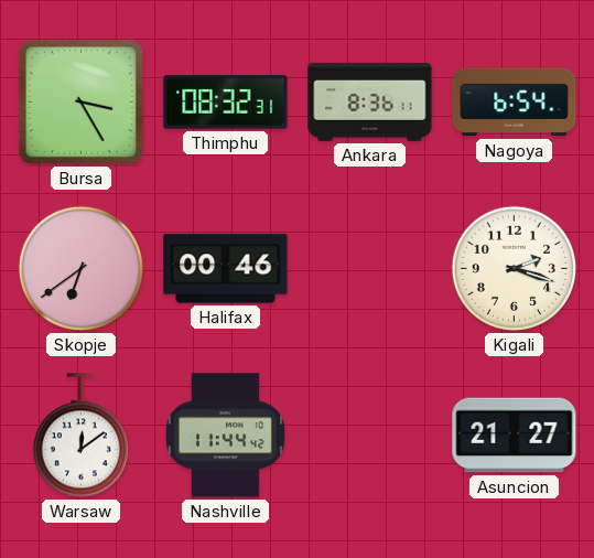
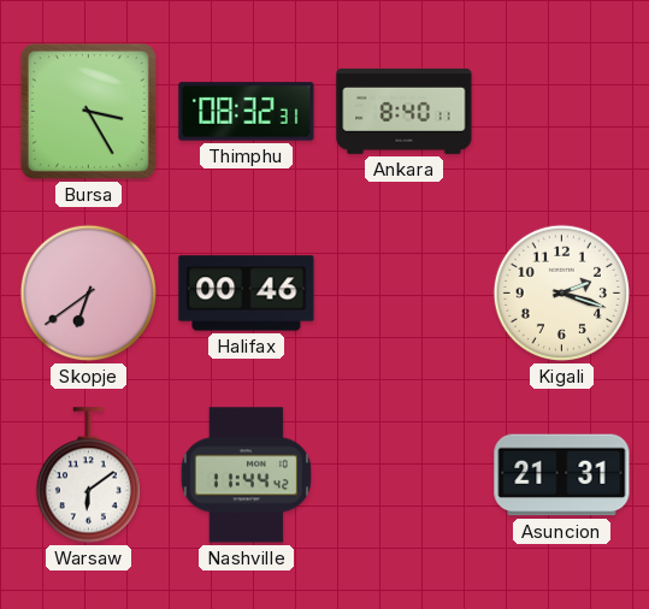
Ankara: 8:36 -> 8:40
Nagoya: 6:54 -> none
Warsaw: 12:09 -> 6:09
Asuncion: 21:27 -> 21:31
